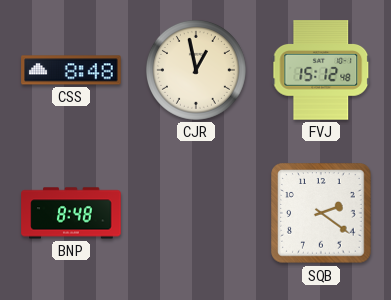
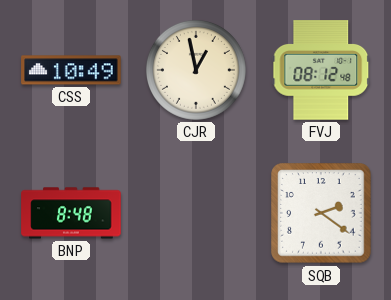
CSS: 8:48 -> 10:49
FVJ: 15:12 -> 08:12
